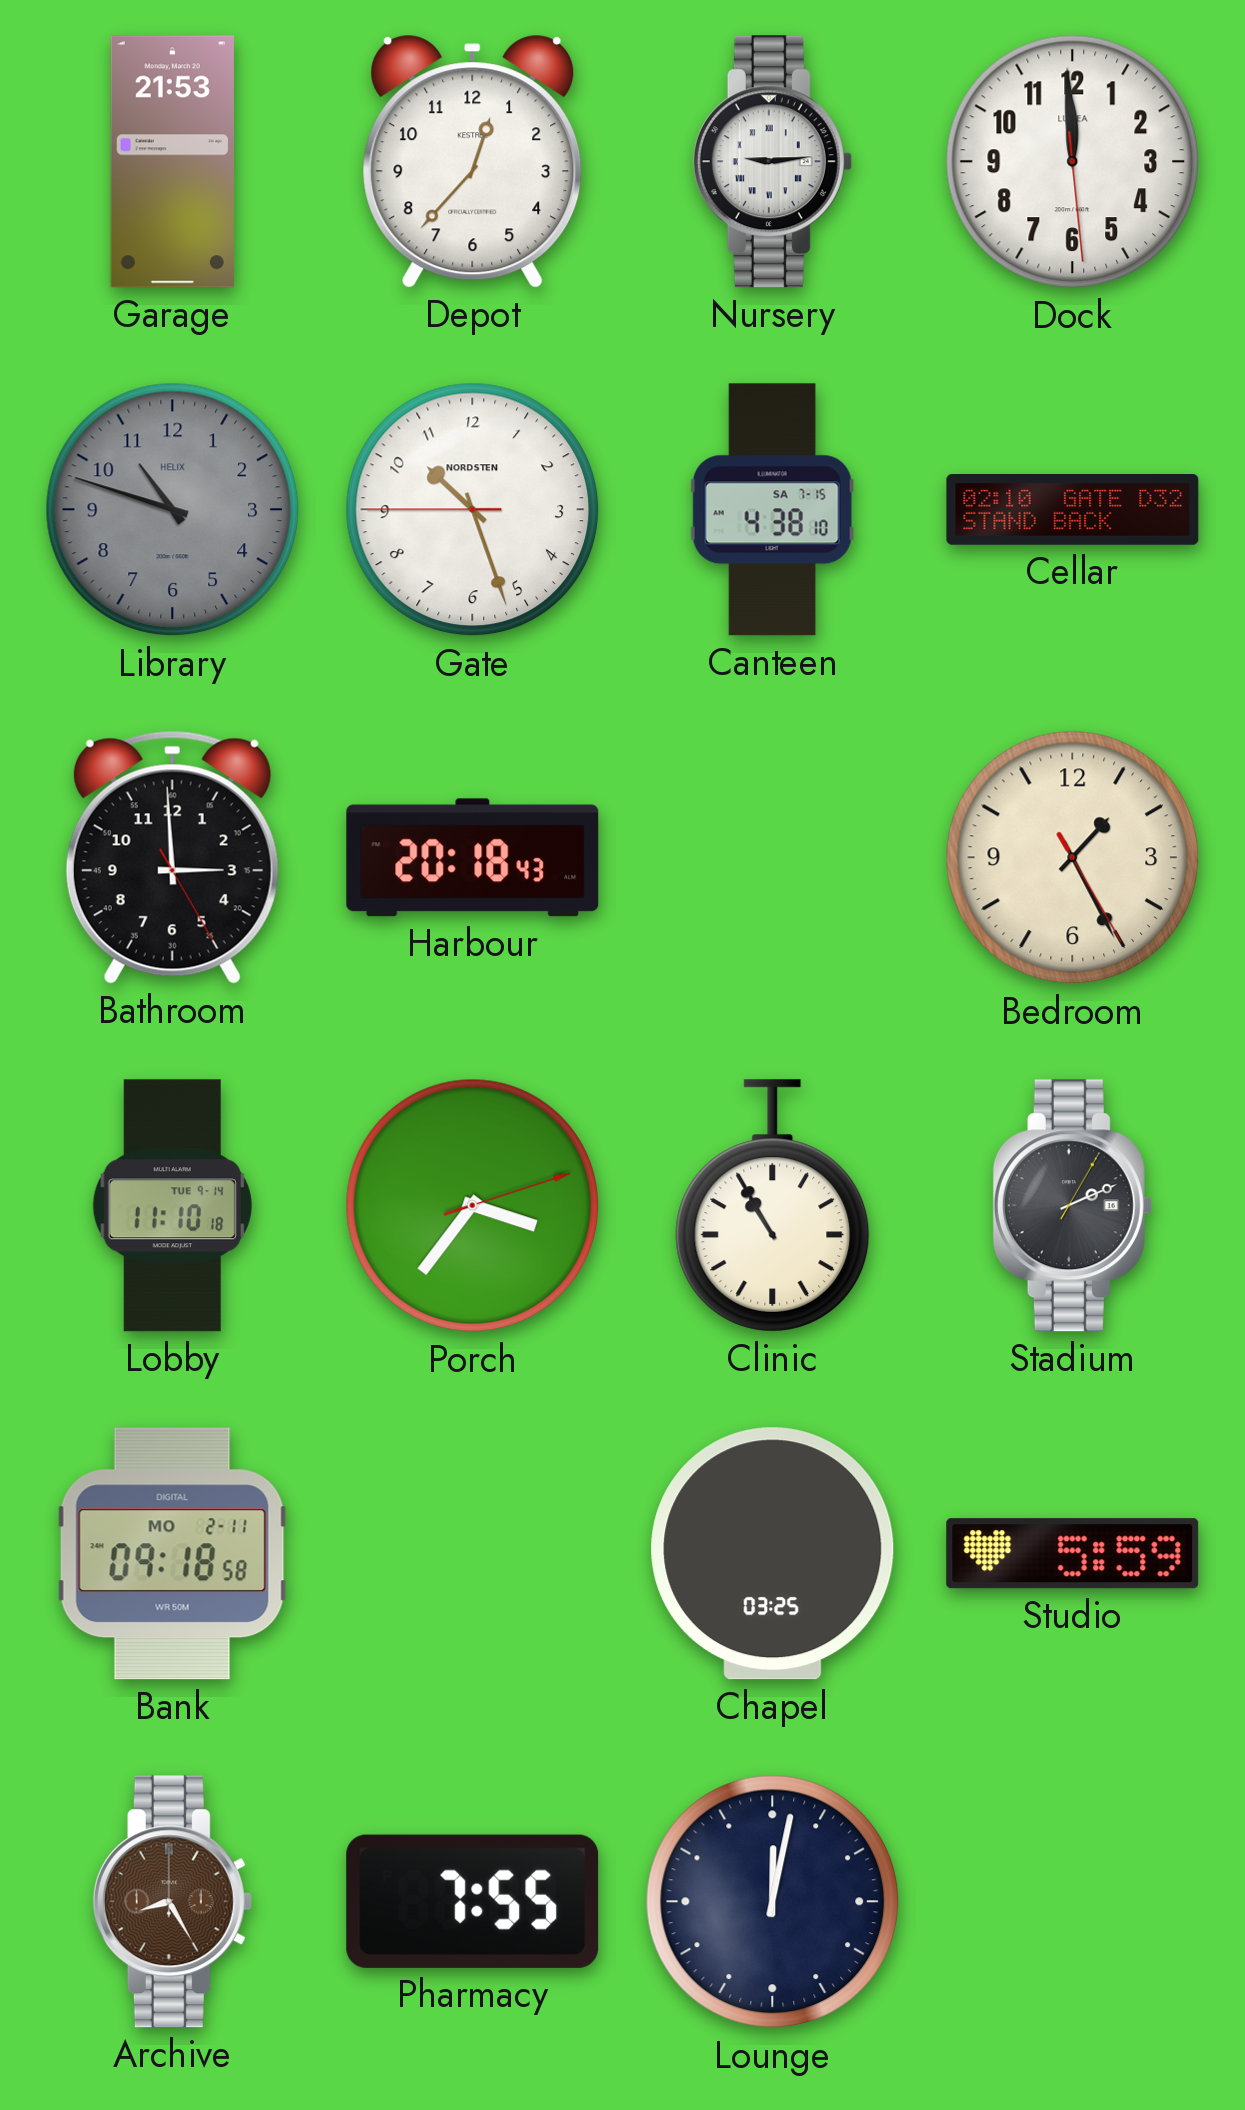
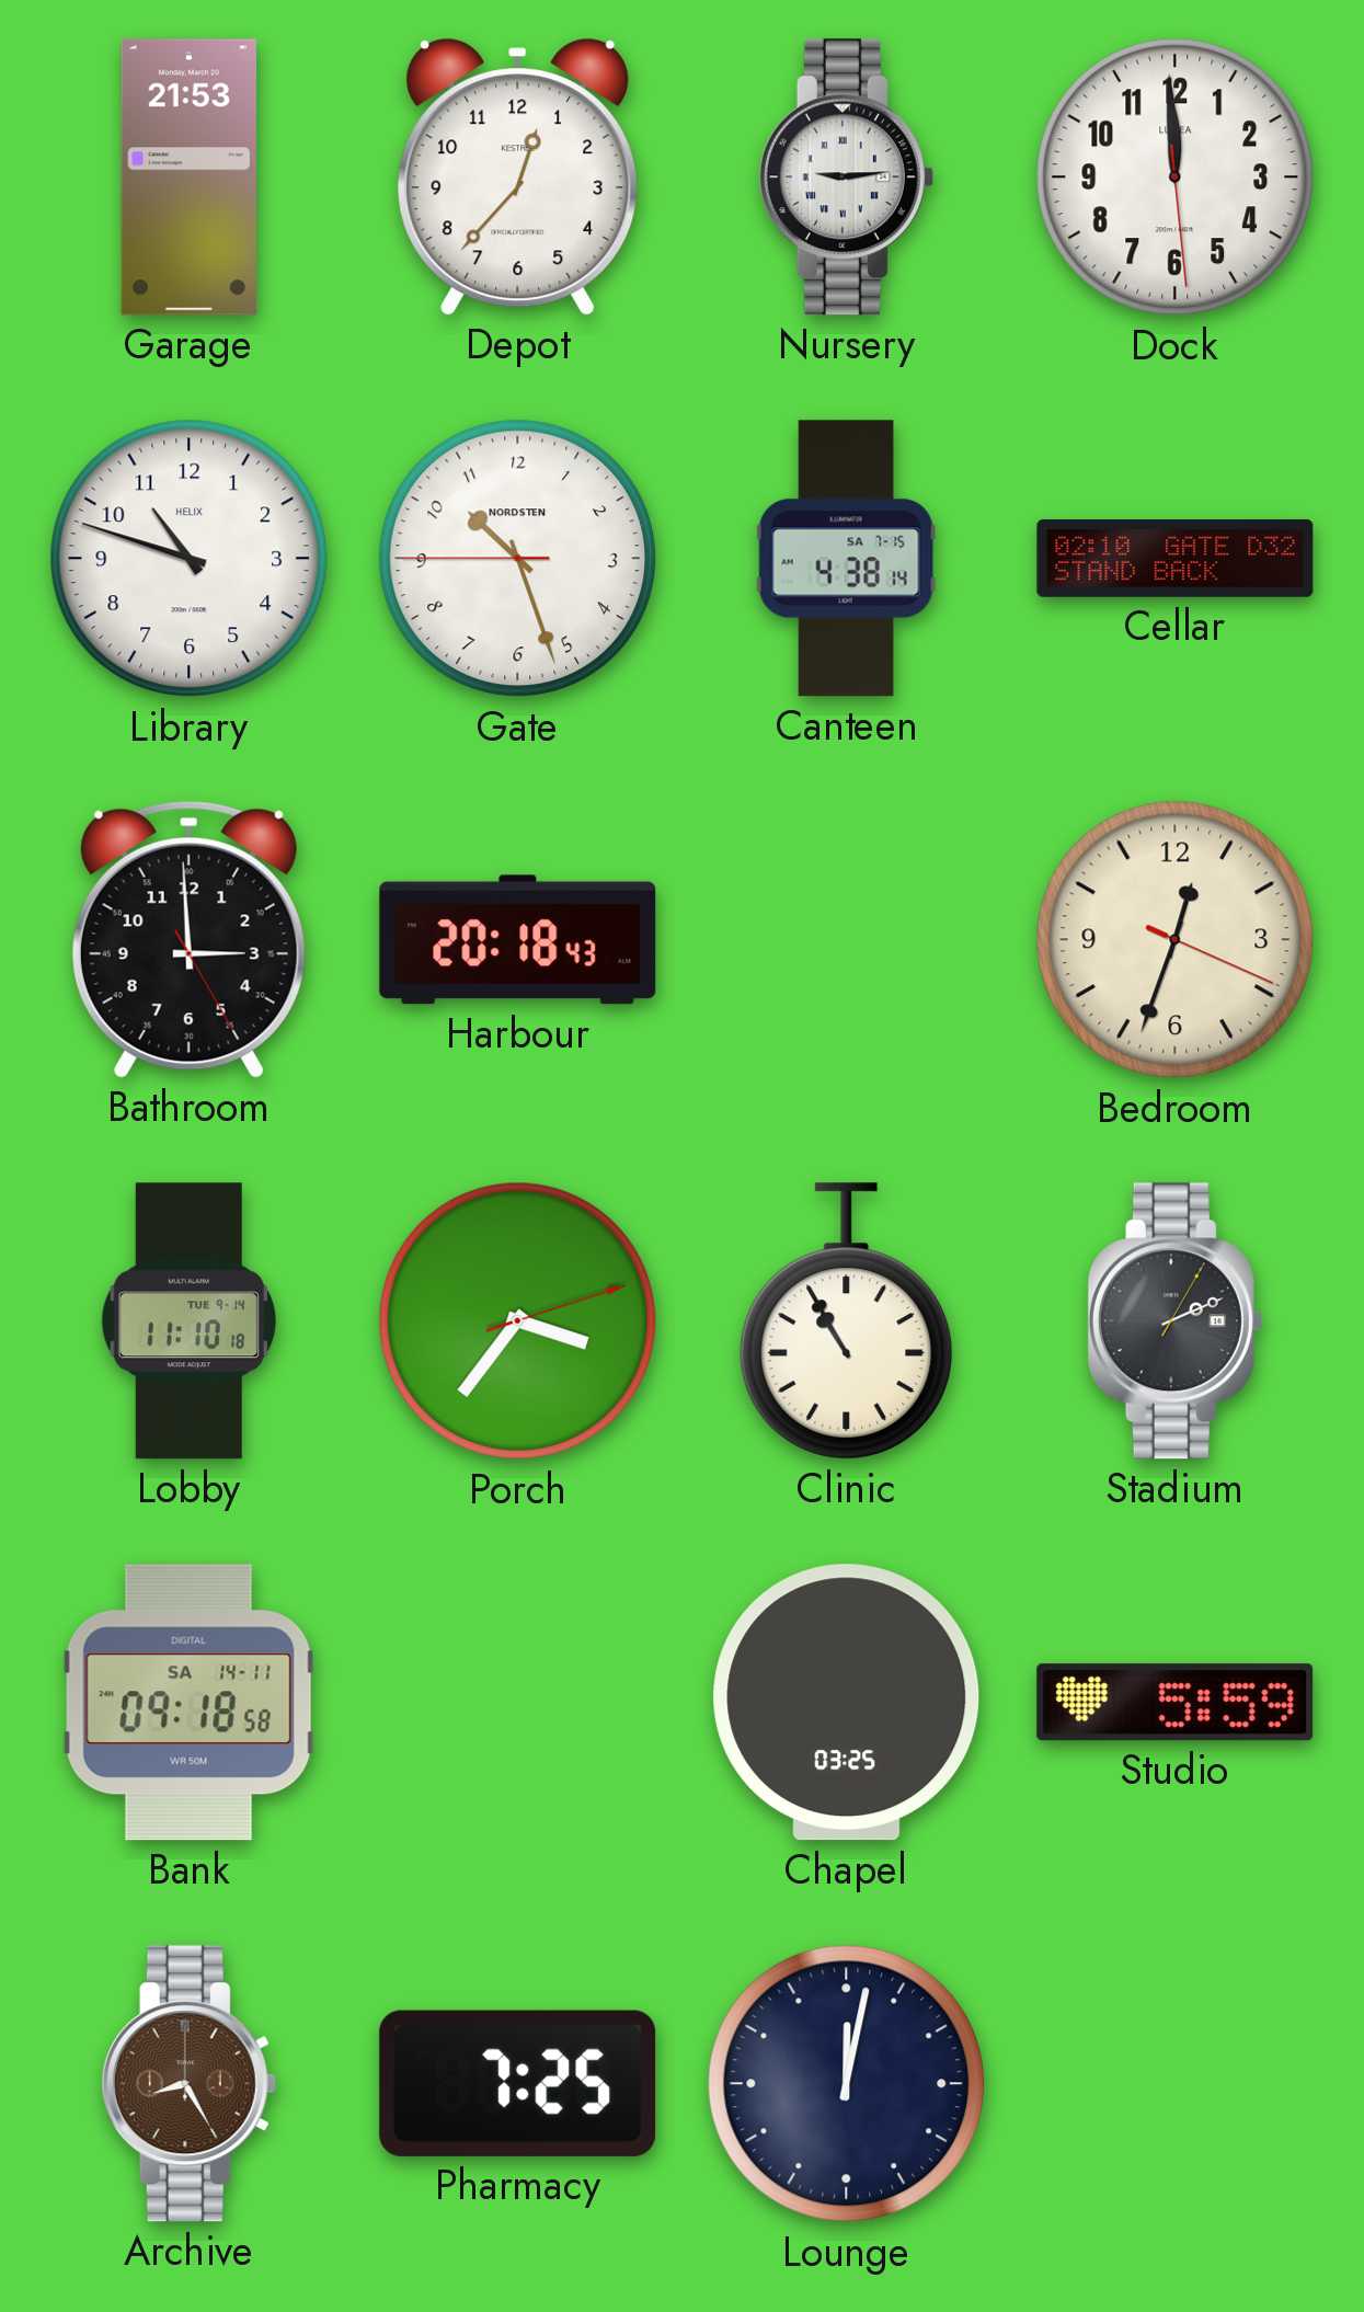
Library dial: grey -> white
Canteen: 4:38:10 -> 4:38:14
Bedroom: 1:25 -> 12:33
Bank date: MO 2-11 -> SA 14-11
Pharmacy: 7:55 -> 7:25
